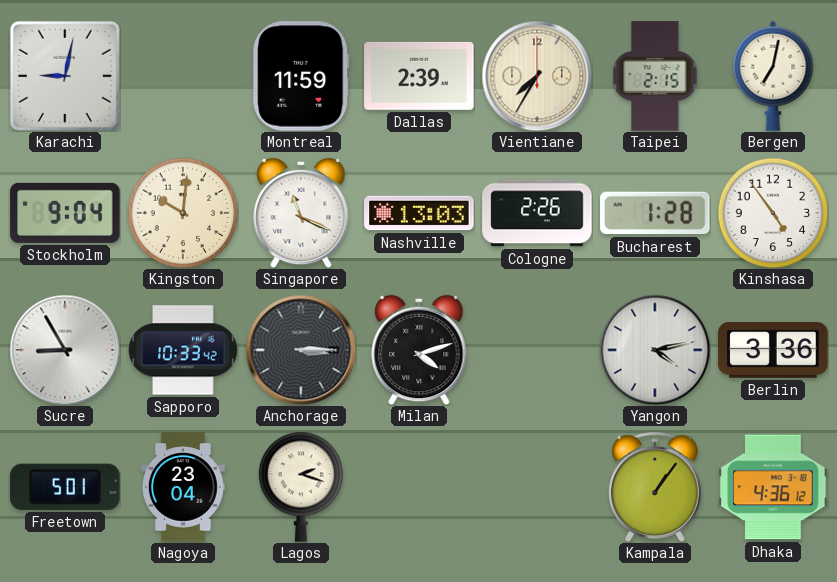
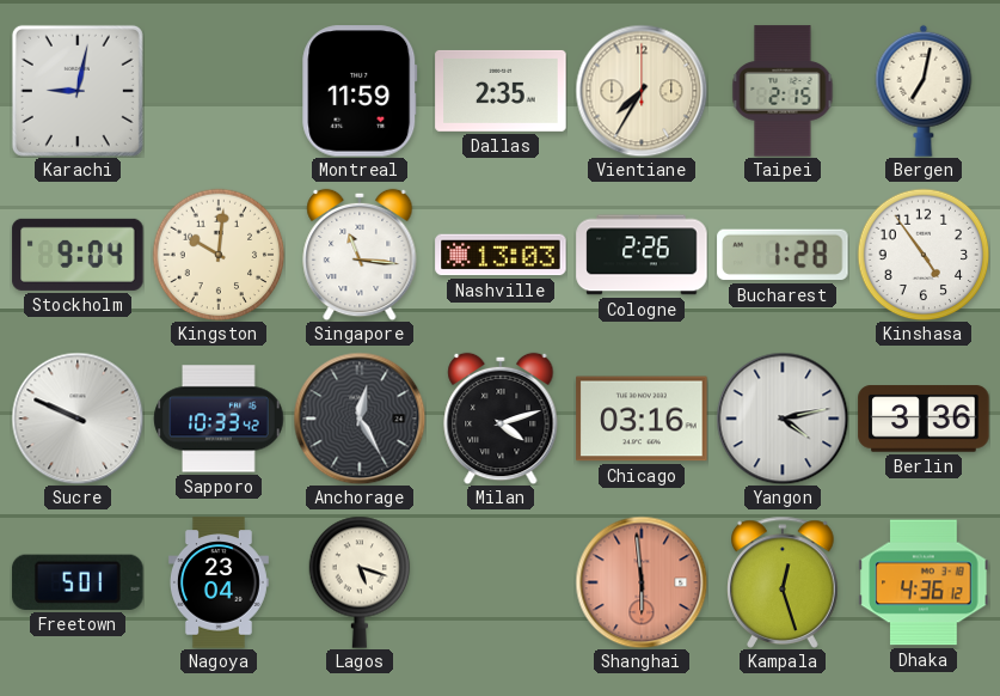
Dallas: 2:39 -> 2:35
Singapore: 11:19 -> 11:16
Sucre: 8:55 -> 9:49
Anchorage: 3:15 -> 12:25
Chicago: none -> 03:16
Lagos: 2:18 -> 5:18
Shanghai: none -> 5:59
Kampala: 1:06 -> 12:27
